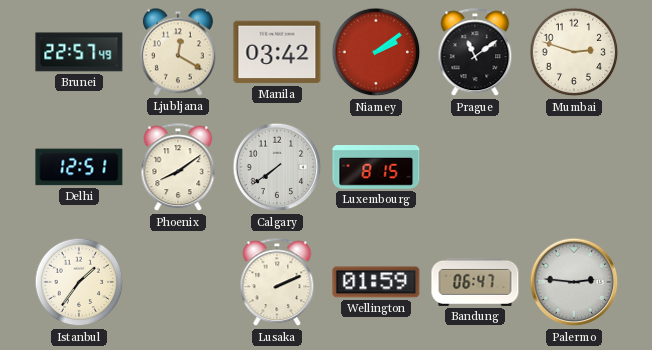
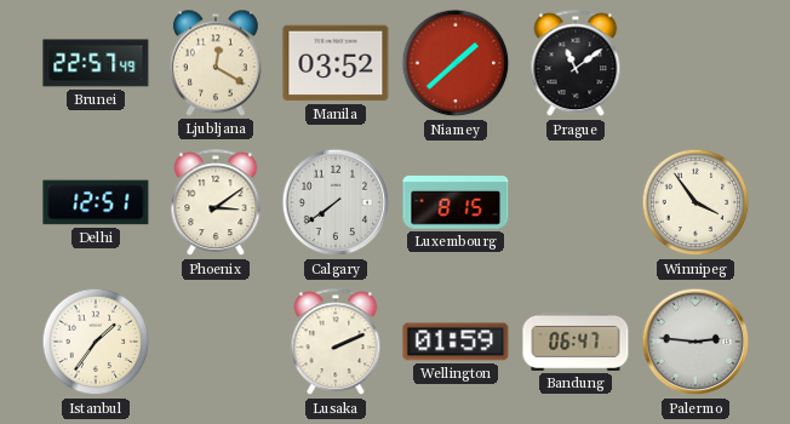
Manila: 03:42 -> 03:52
Niamey: 2:09 -> 1:38
Mumbai: 2:48 -> none
Phoenix: 8:09 -> 3:09
Winnipeg: none -> 3:54
